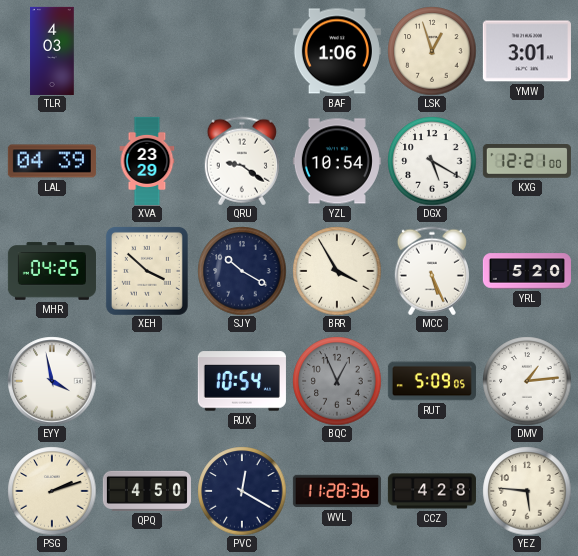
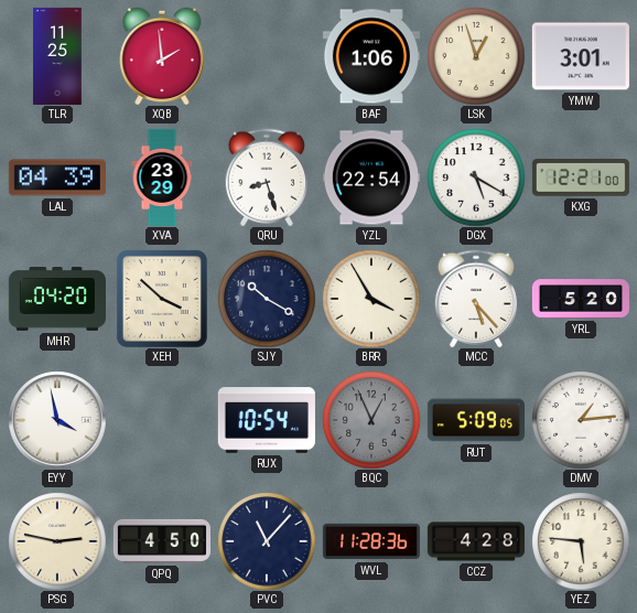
TLR: 4:03 -> 11:25
XQB: none -> 1:59
QRU: 9:21 -> 8:27
YZL: 10:54 -> 22:54
MHR: 04:25 -> 04:20
MCC: 5:26 -> 5:23
PSG: 2:12 -> 2:47
PVC: 12:20 -> 11:07
